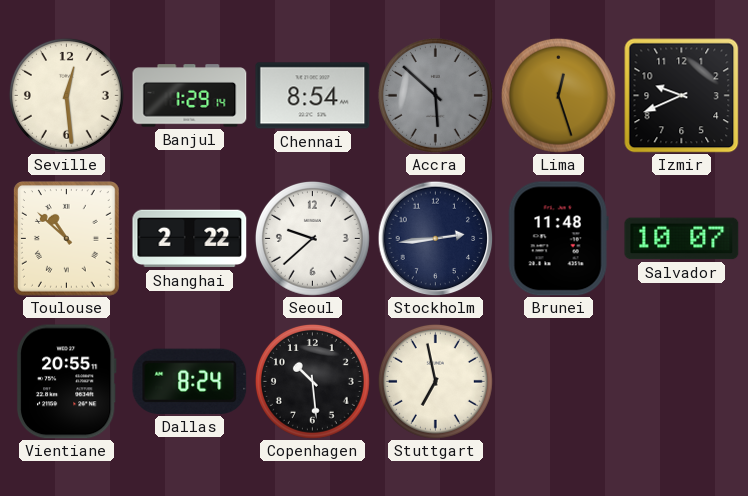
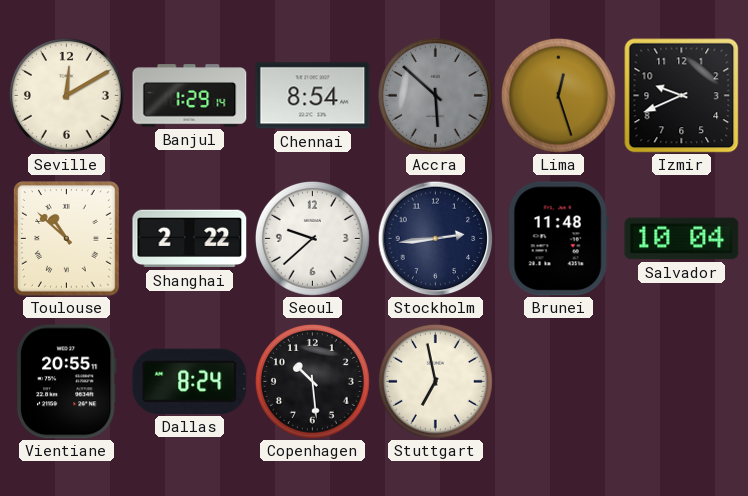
Seville: 12:29 -> 12:10
Salvador: 10:07 -> 10:04
